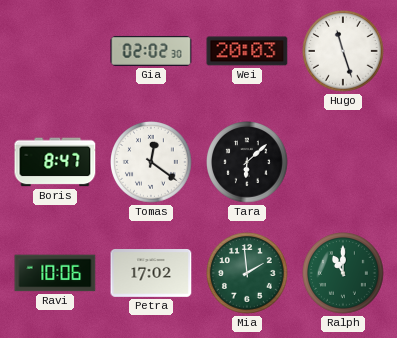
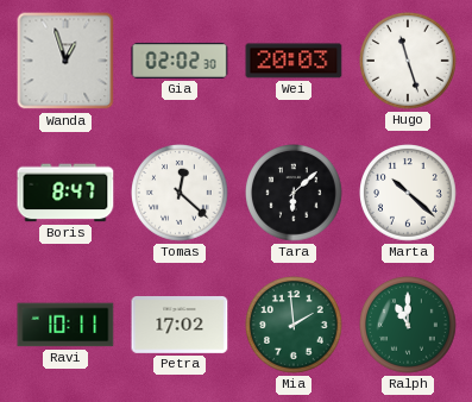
Wanda: none -> 12:57
Tomas: 12:21 -> 12:22
Marta: none -> 10:22
Ravi: 10:06 -> 10:11
